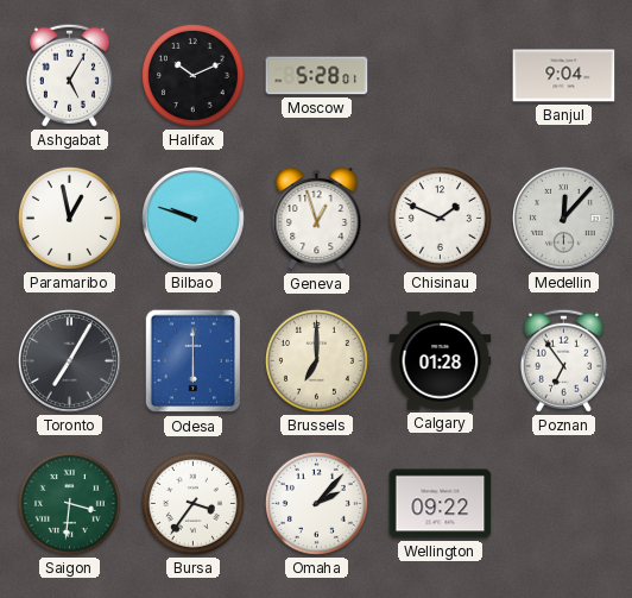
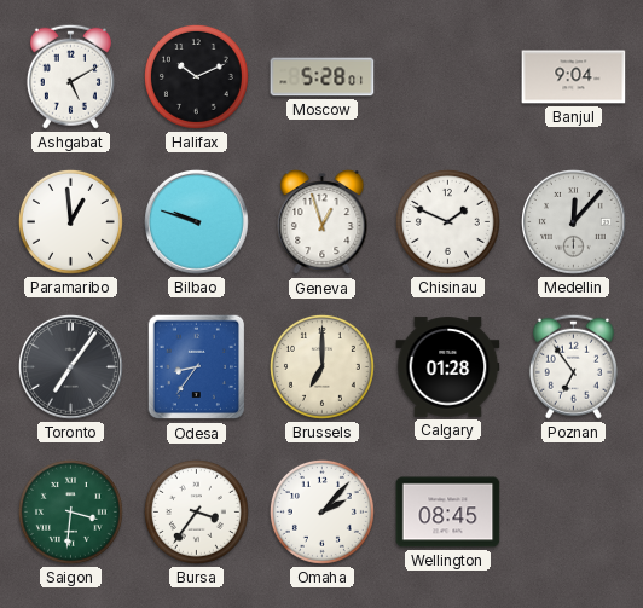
Ashgabat: 5:05 -> 5:10
Paramaribo: 12:58 -> 12:59
Toronto: 7:05 -> 7:06
Odesa: 6:00 -> 8:36
Wellington: 09:22 -> 08:45
